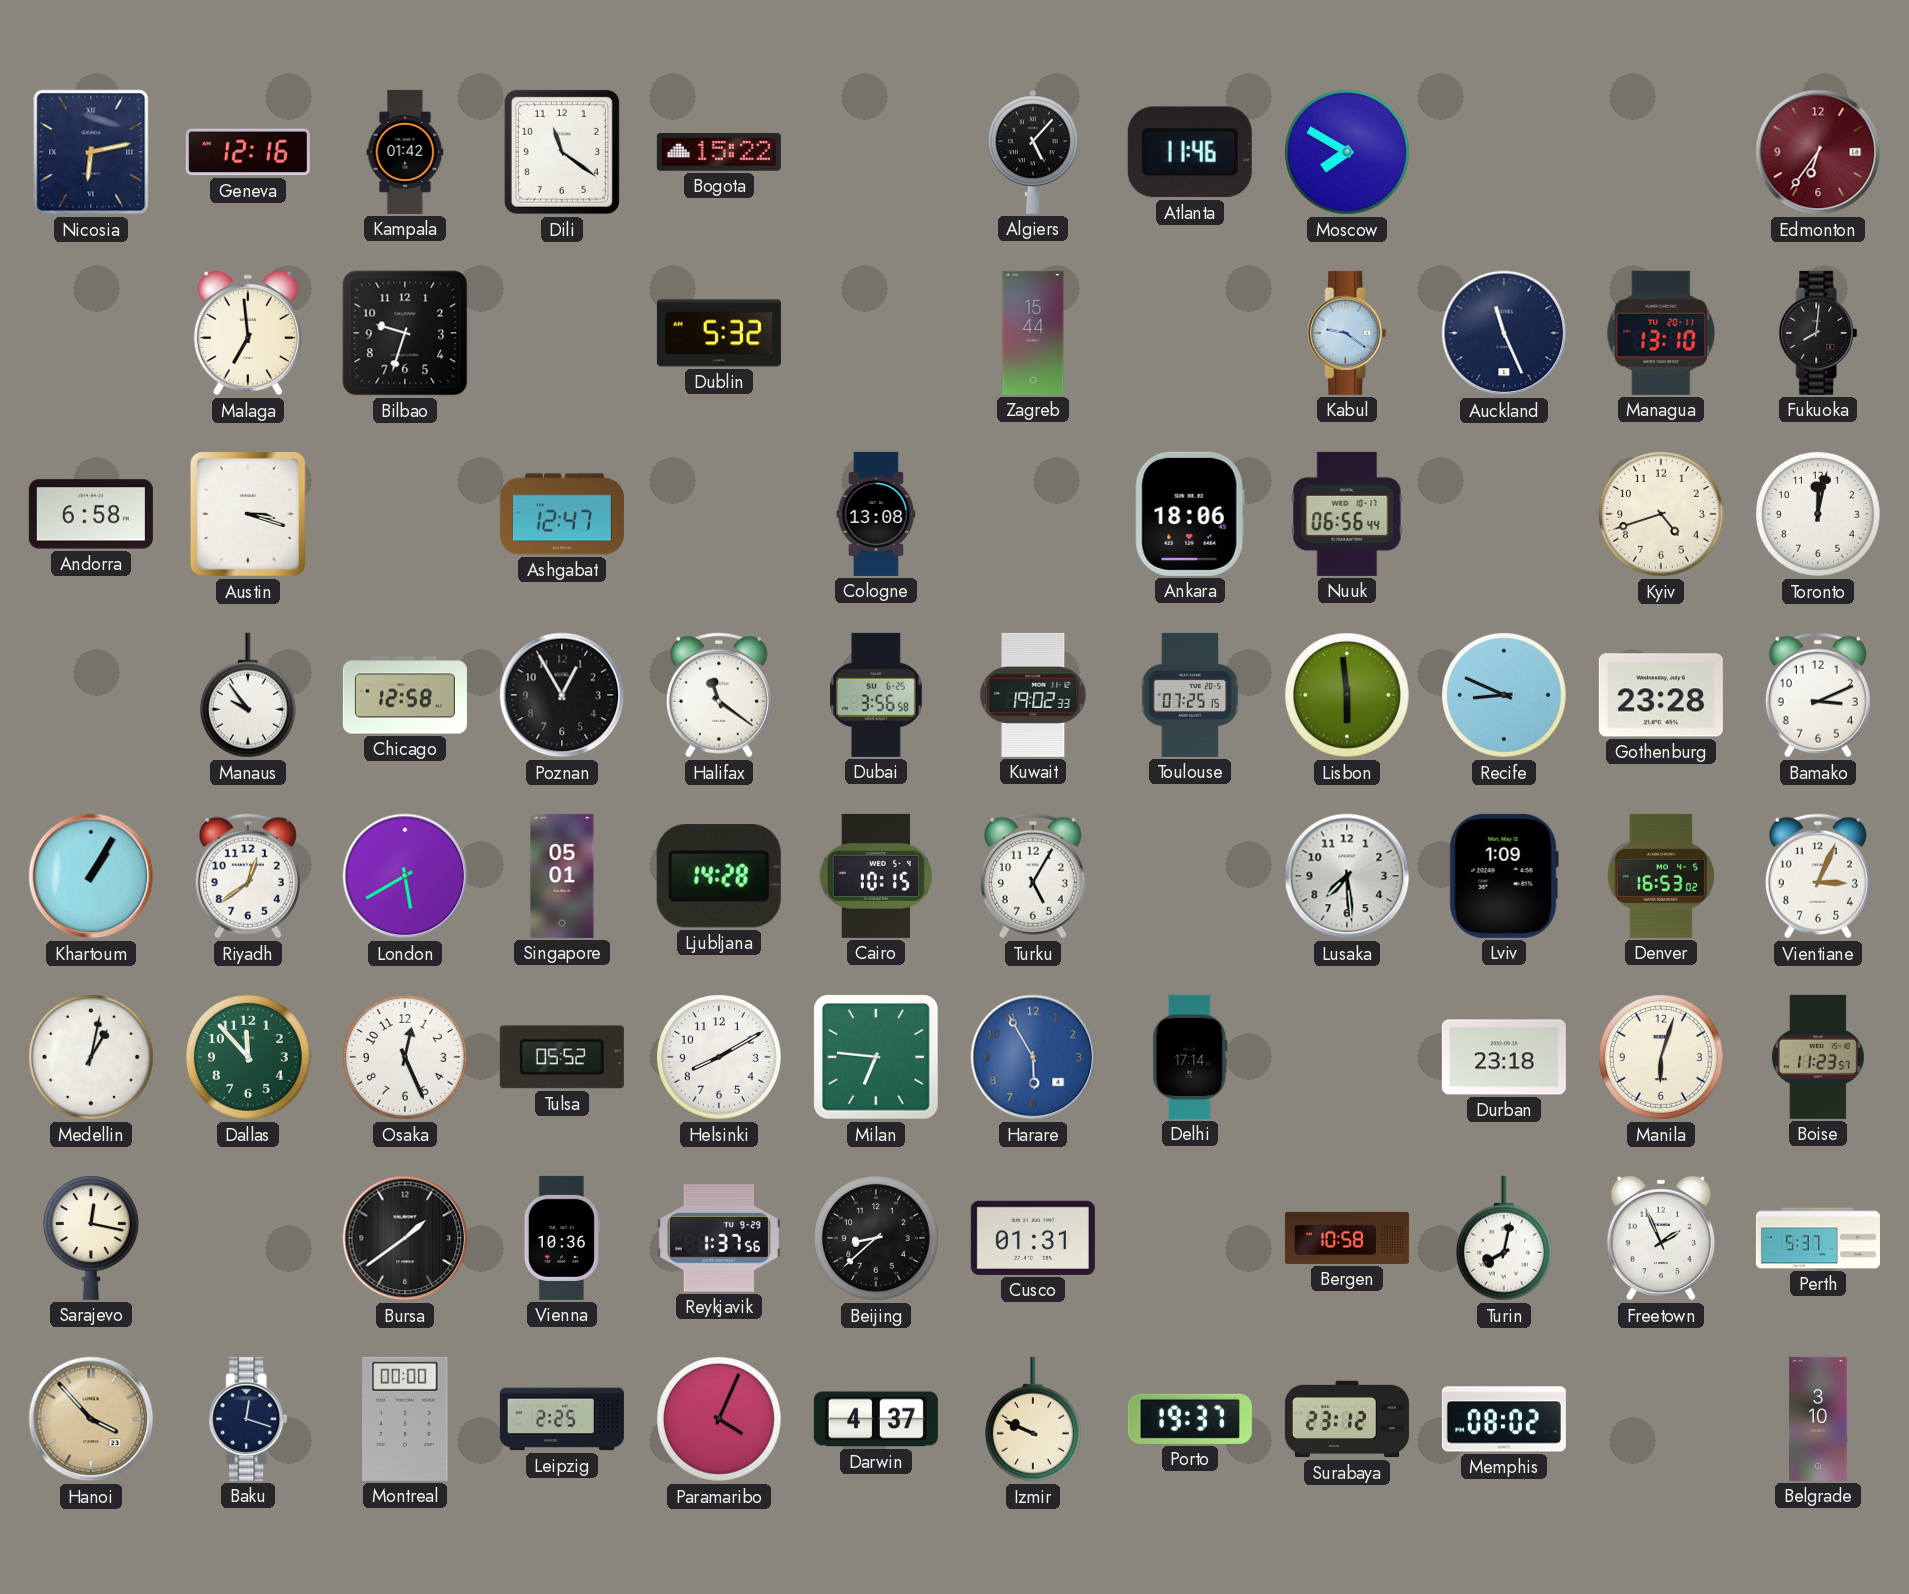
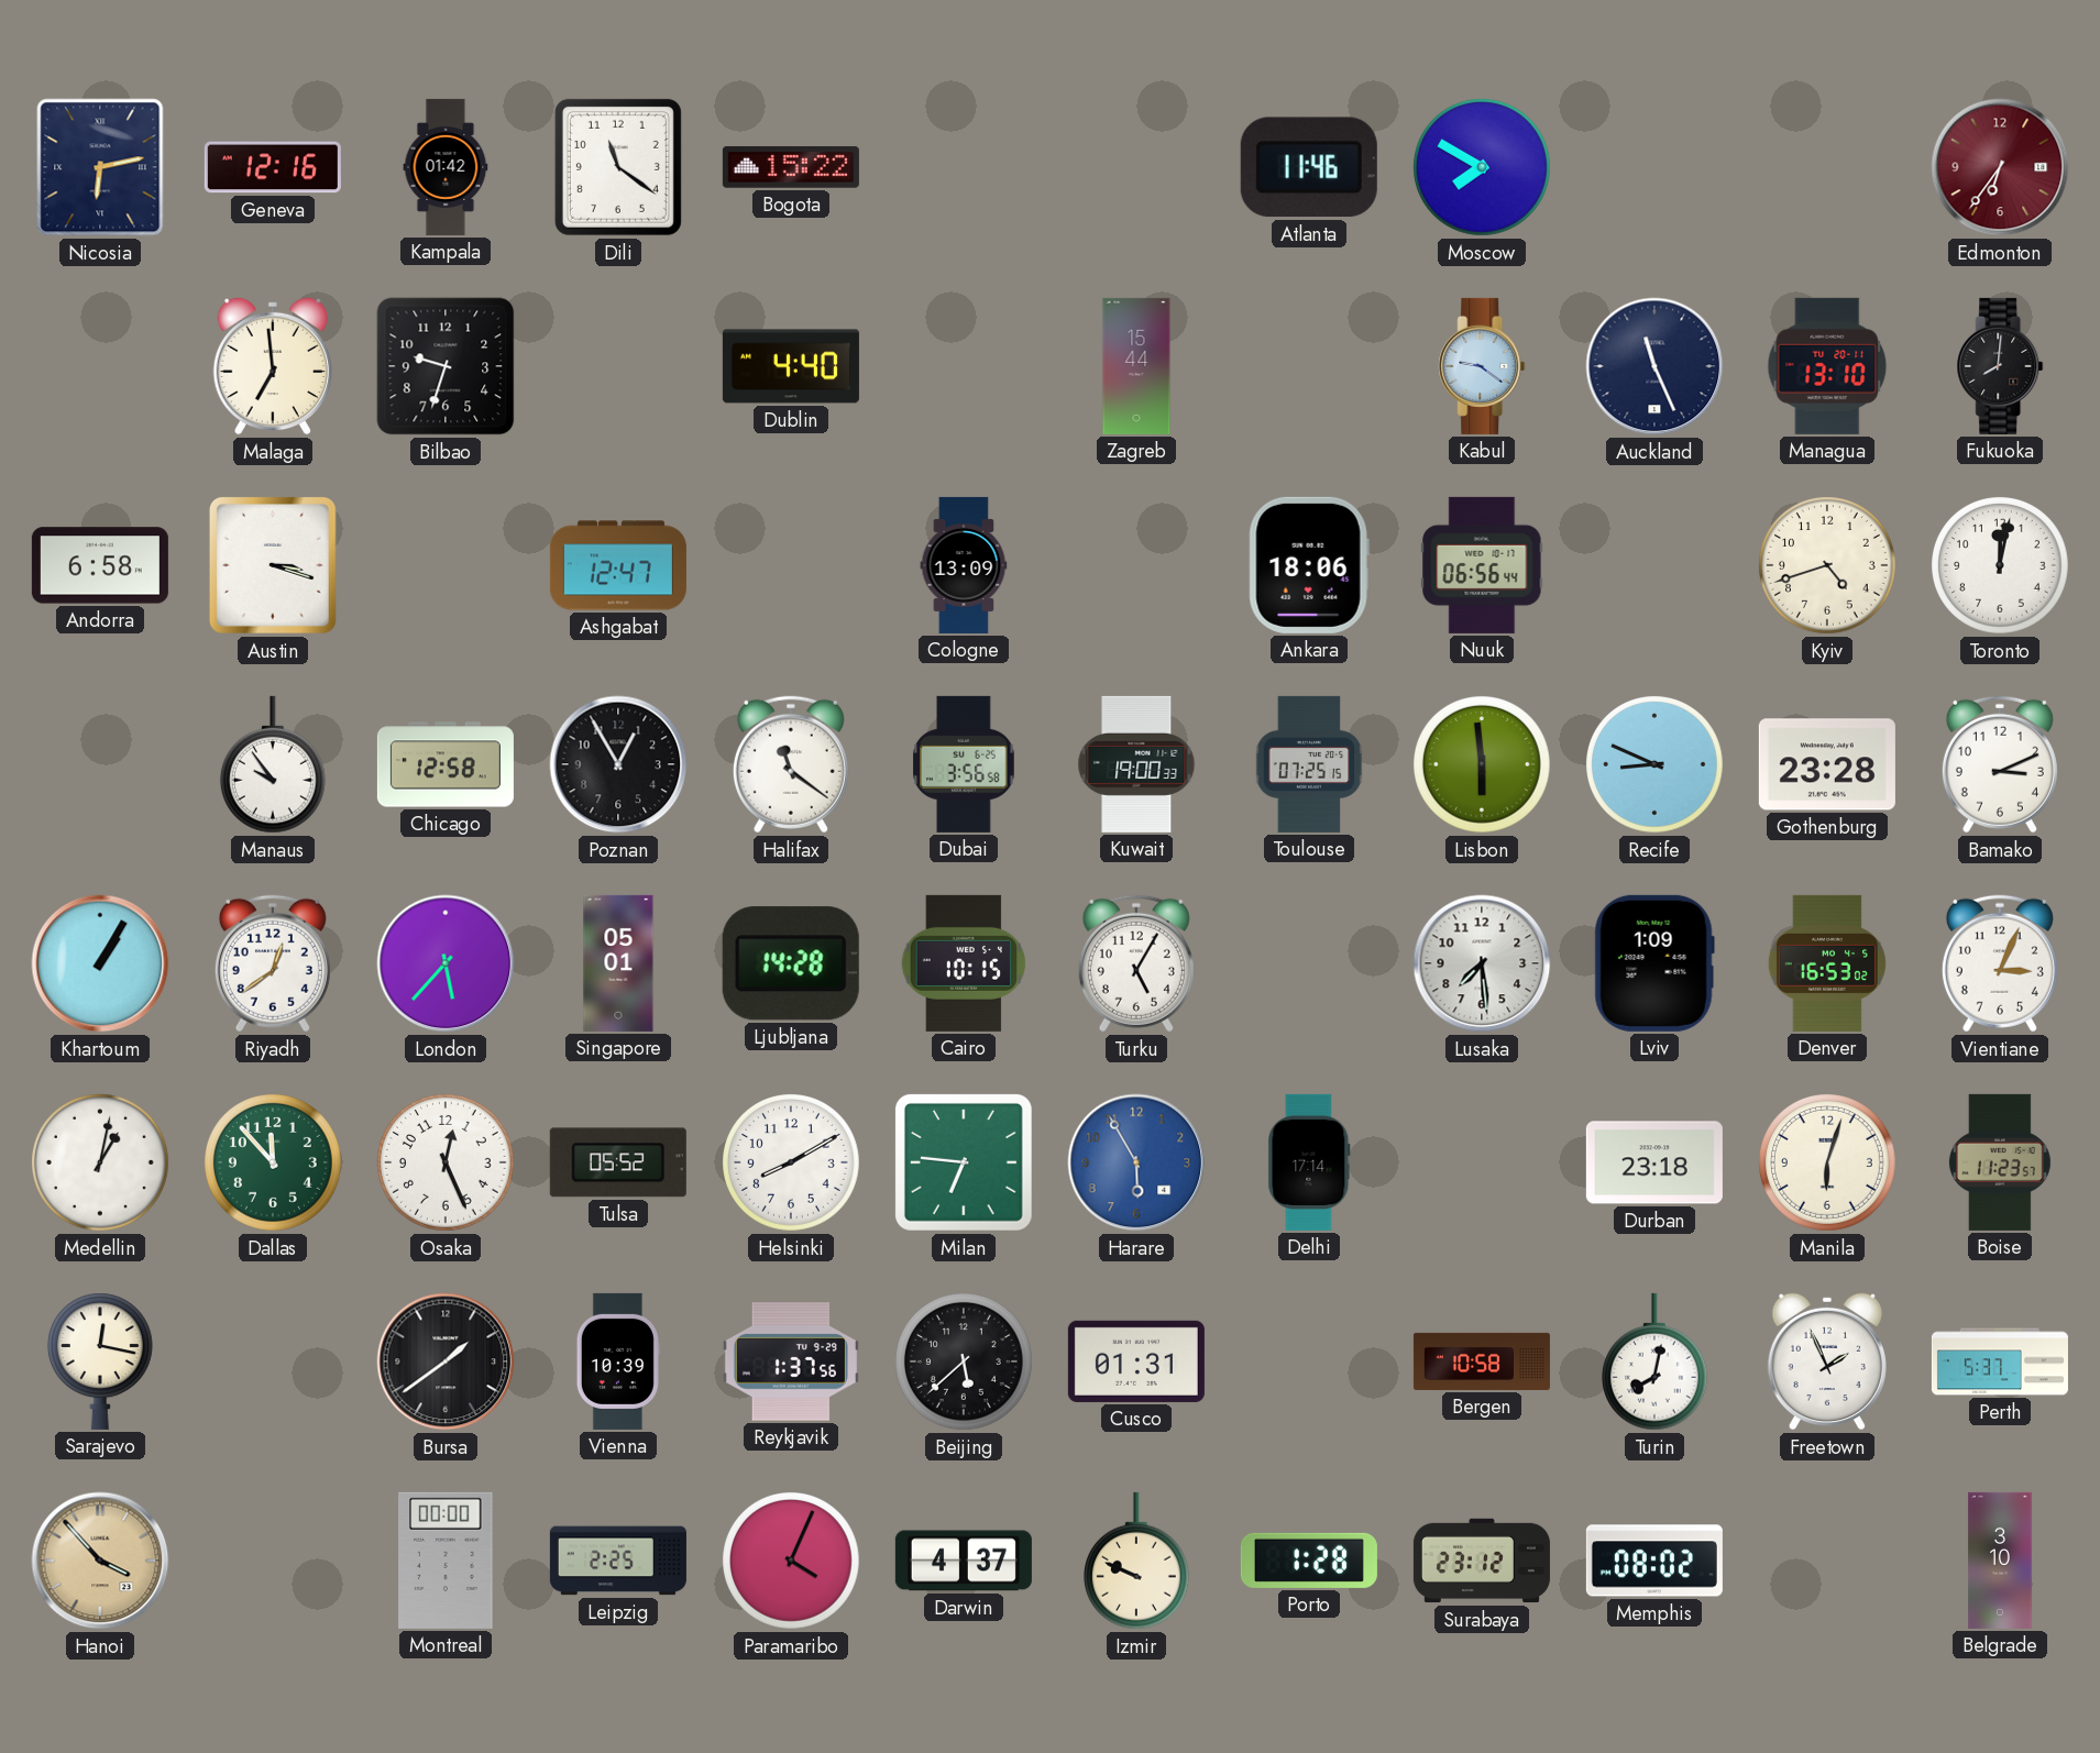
Algiers: 5:07 -> none
Dublin: 5:32 -> 4:40
Cologne: 13:08 -> 13:09
Kuwait: 19:02 -> 19:00
London: 5:40 -> 5:37
Vienna: 10:36 -> 10:39
Beijing: 8:38 -> 5:38
Baku: 12:18 -> none
Porto: 19:37 -> 1:28
